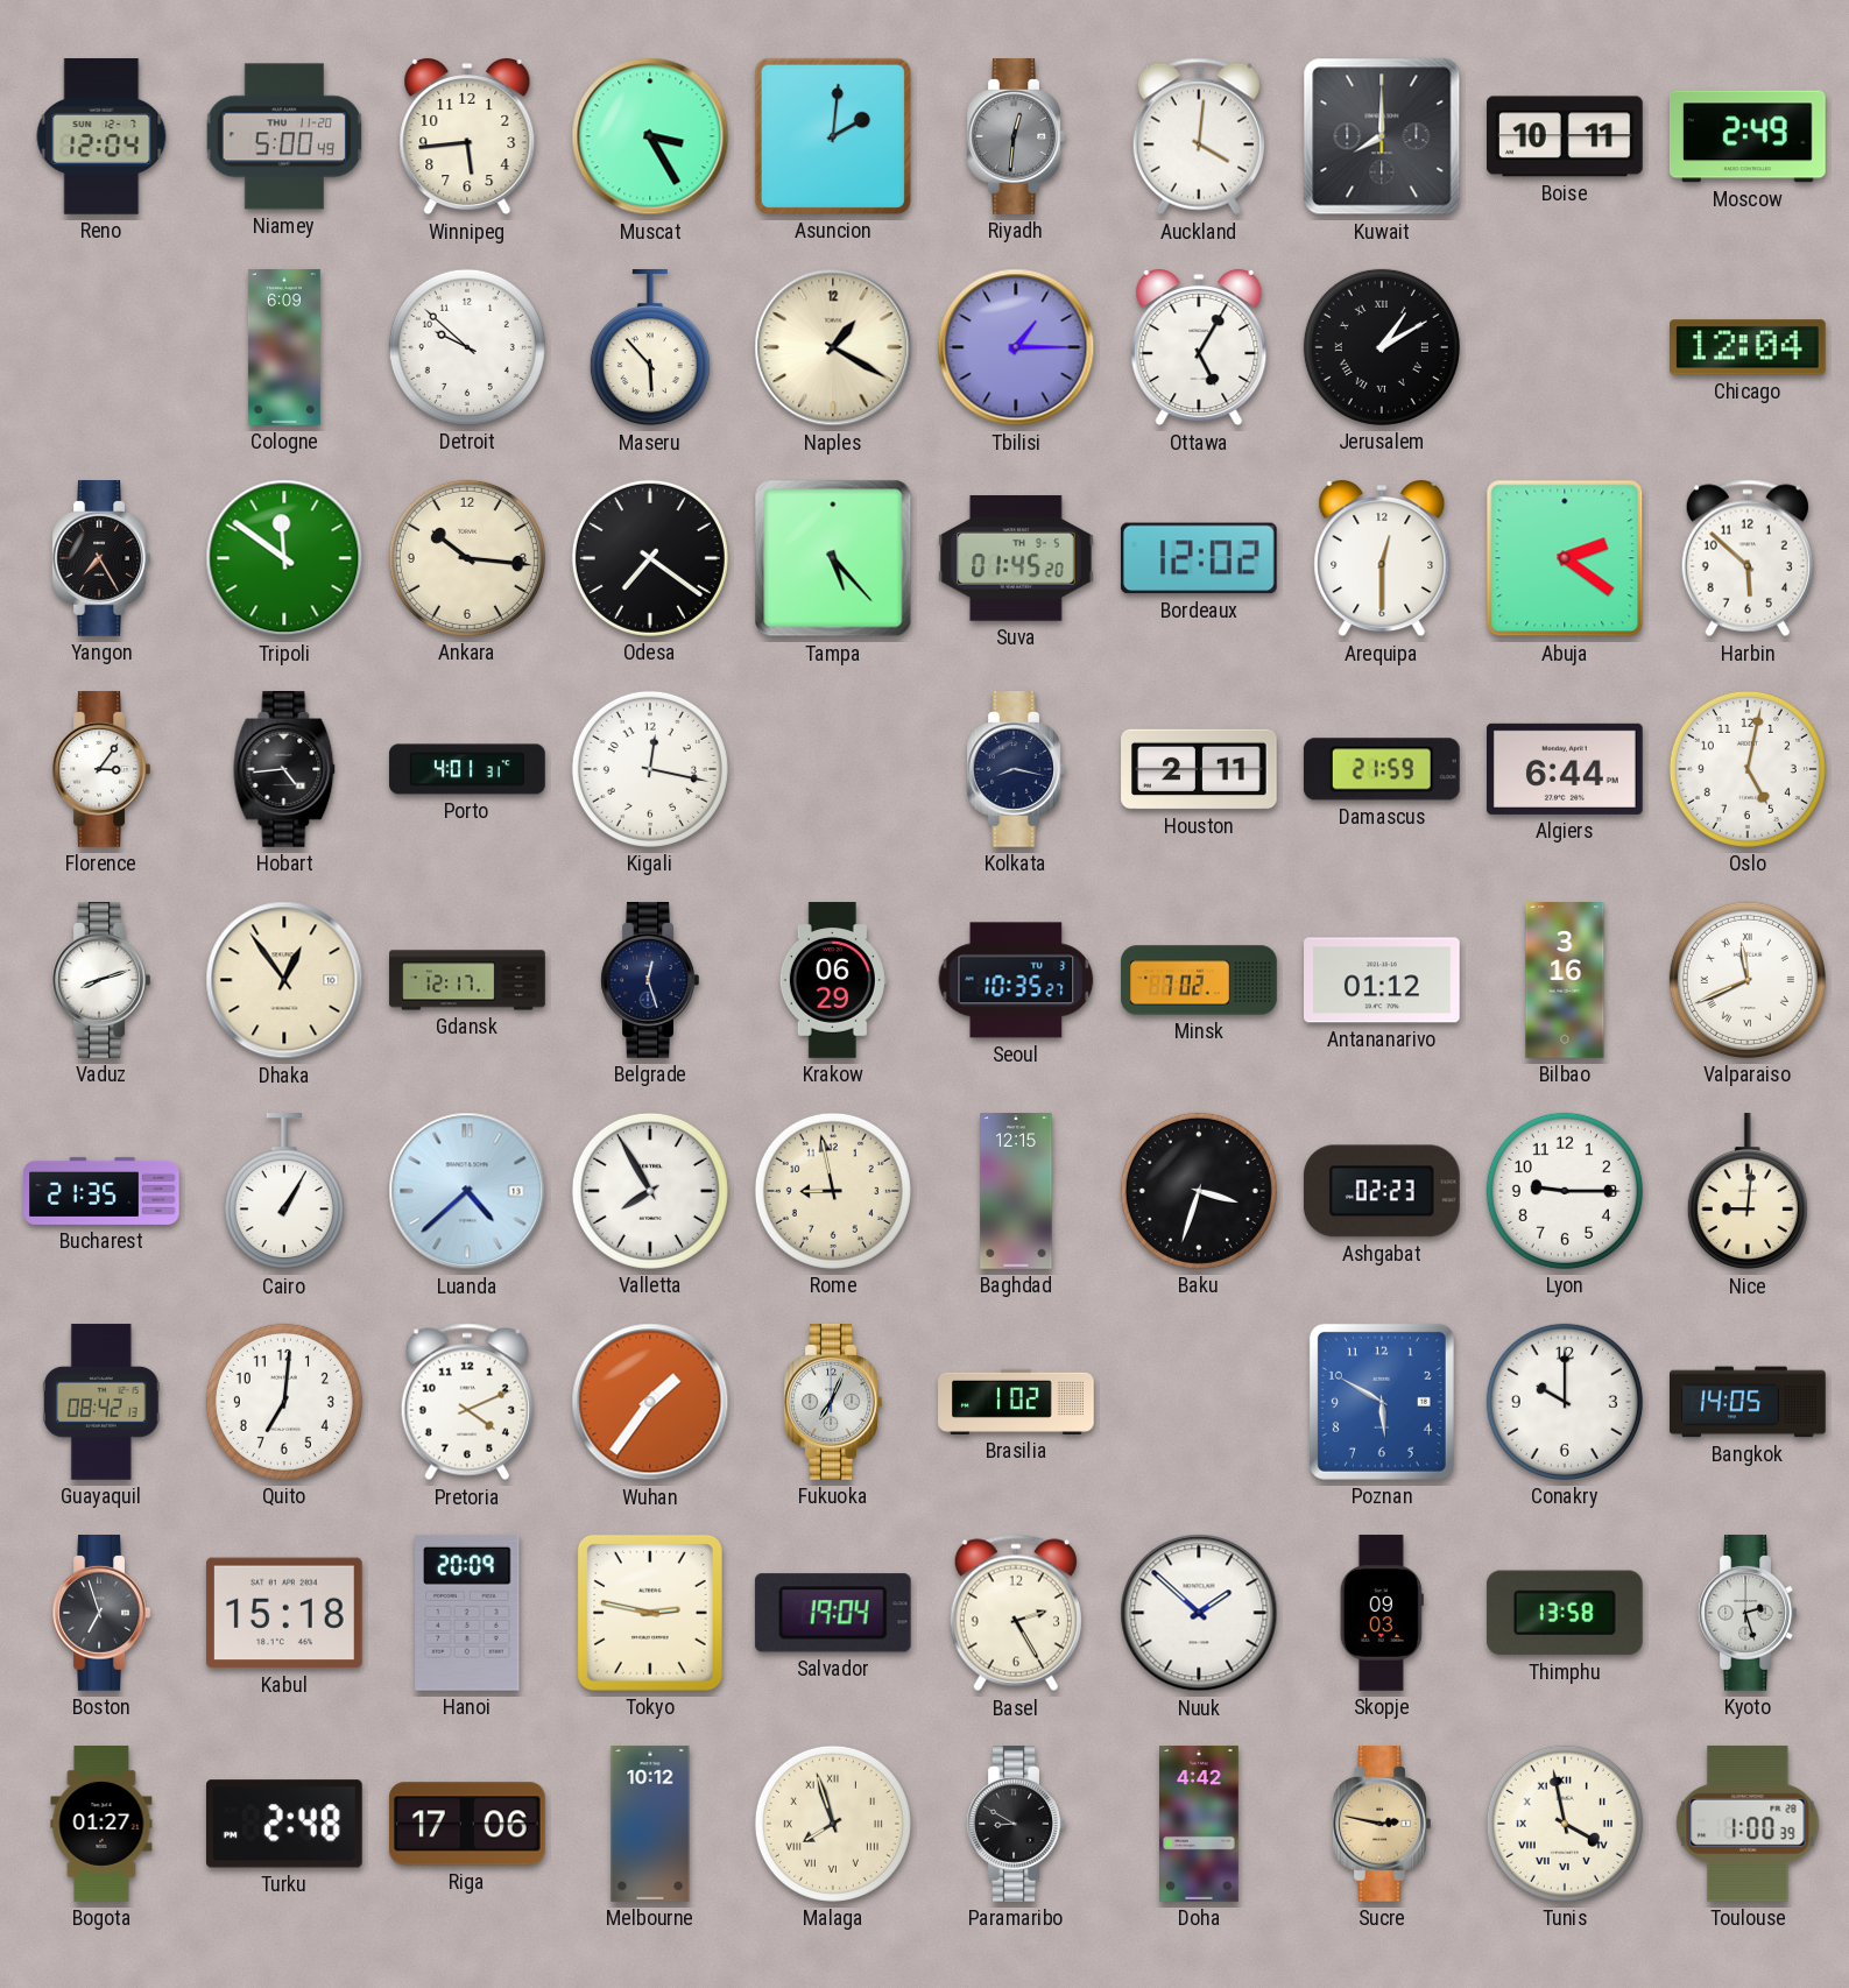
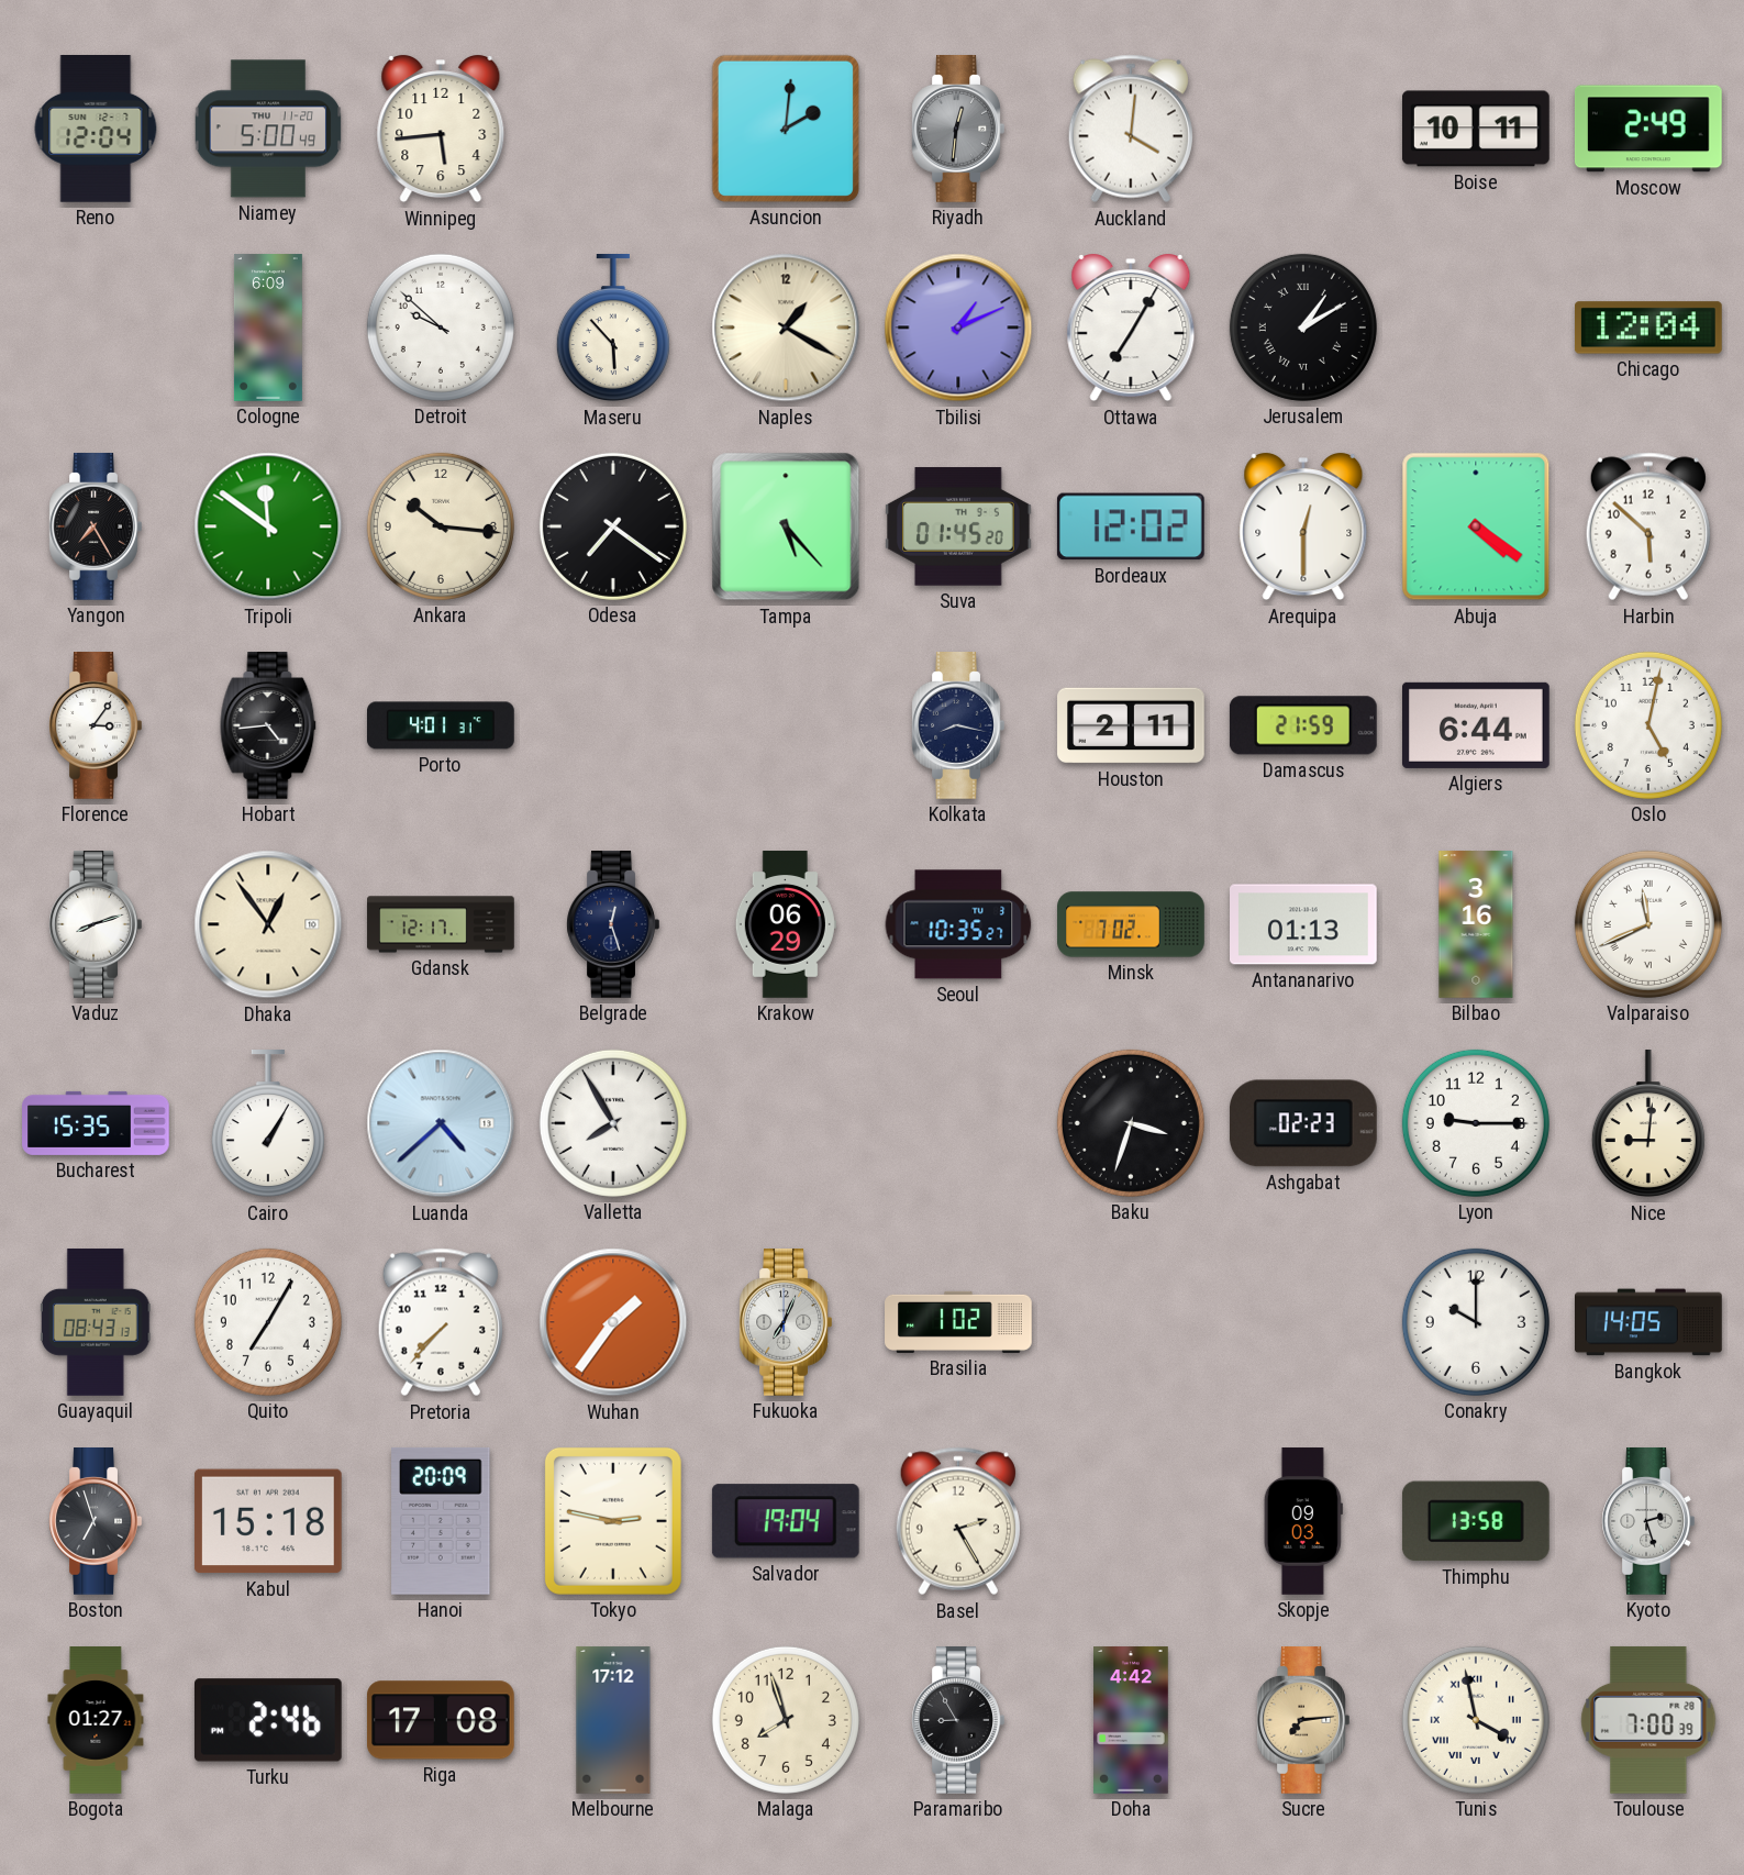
Muscat: 3:25 -> none
Kuwait: 8:00 -> none
Tbilisi: 1:15 -> 1:11
Ottawa: 5:05 -> 7:05
Abuja: 2:21 -> 4:21
Kigali: 12:17 -> none
Antananarivo: 01:12 -> 01:13
Bucharest: 21:35 -> 15:35
Rome: 8:58 -> none
Baghdad: 12:15 -> none
Guayaquil: 08:42 -> 08:43
Quito: 7:01 -> 7:05
Pretoria: 4:11 -> 7:37
Poznan: 5:50 -> none
Nuuk: 1:52 -> none
Turku: 2:48 -> 2:46
Riga: 17:06 -> 17:08
Melbourne: 10:12 -> 17:12
Malaga numerals: Roman -> Arabic
Paramaribo: 8:50 -> 8:55
Sucre: 2:47 -> 7:14
Toulouse: 1:00 -> 7:00
